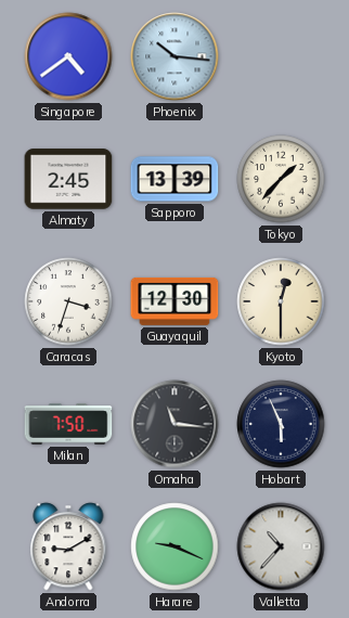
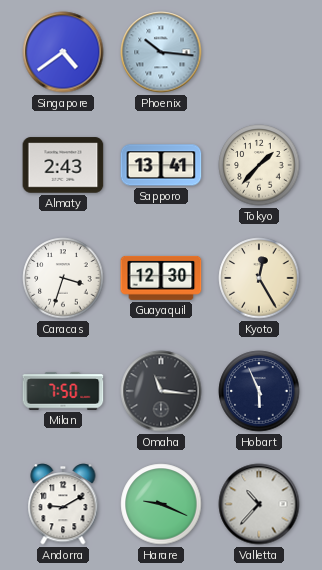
Almaty: 2:45 -> 2:43
Sapporo: 13:39 -> 13:41
Kyoto: 12:30 -> 12:25
